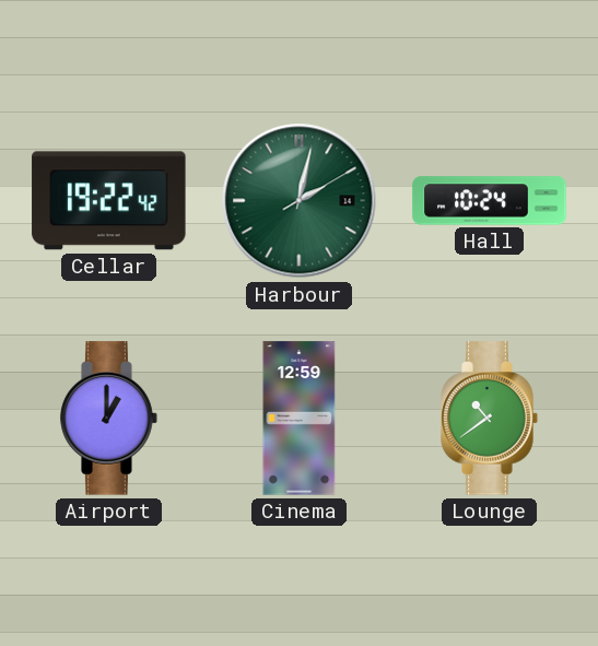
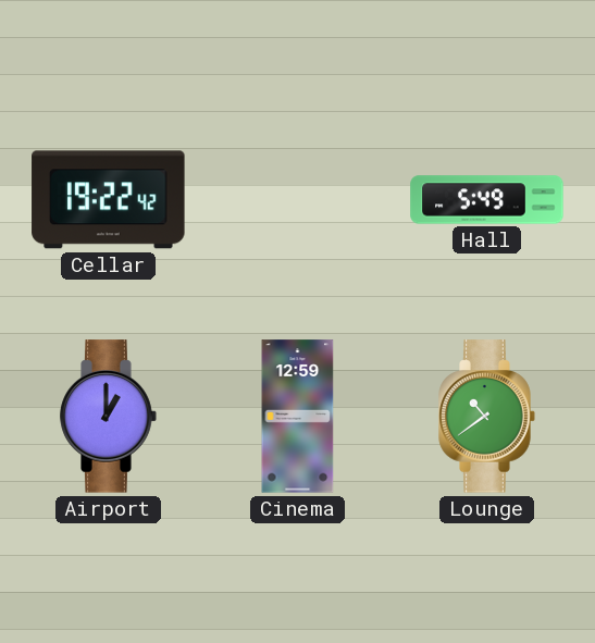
Harbour: 2:02 -> none
Hall: 10:24 -> 5:49
